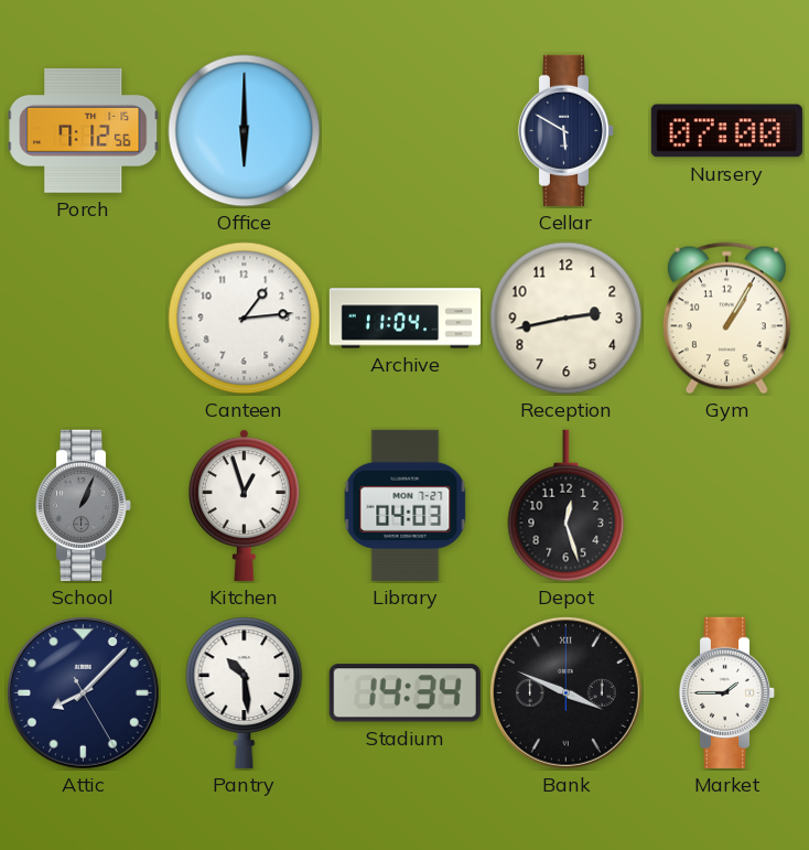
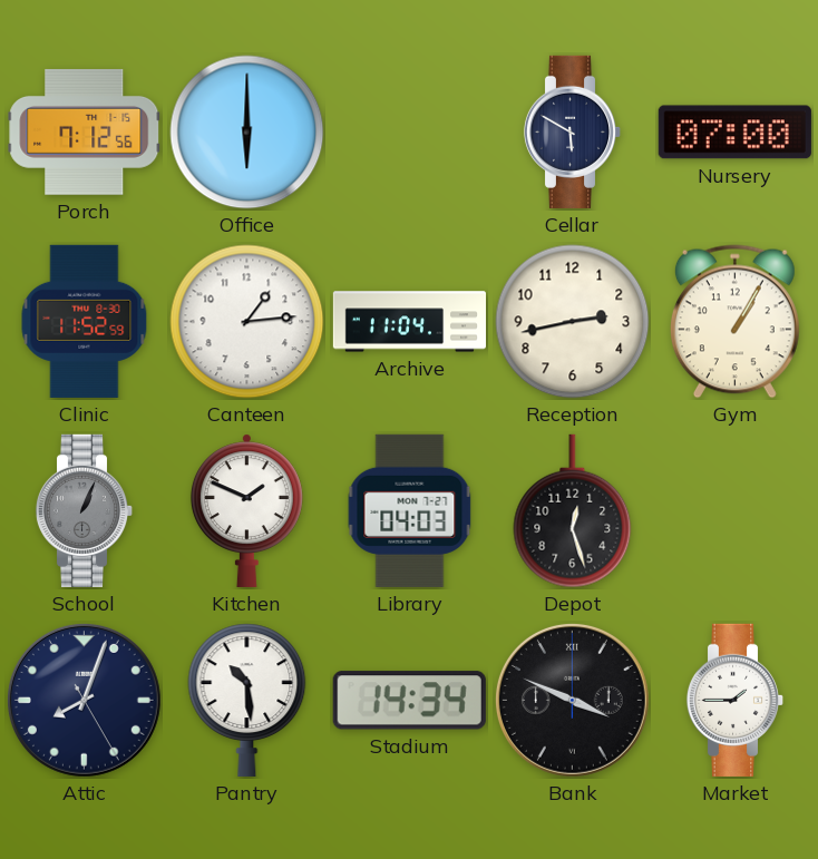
Clinic: none -> 11:52
Kitchen: 12:57 -> 1:49
Attic: 8:07 -> 8:03
